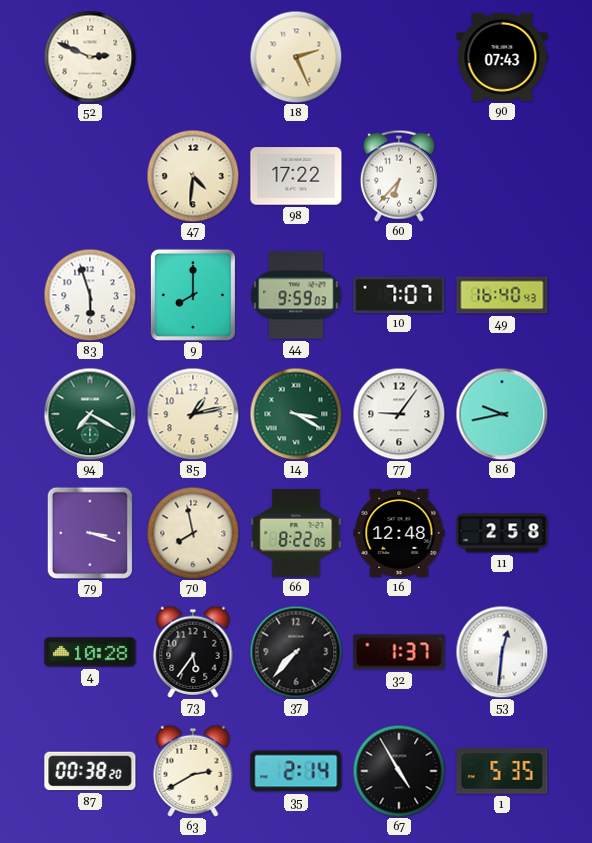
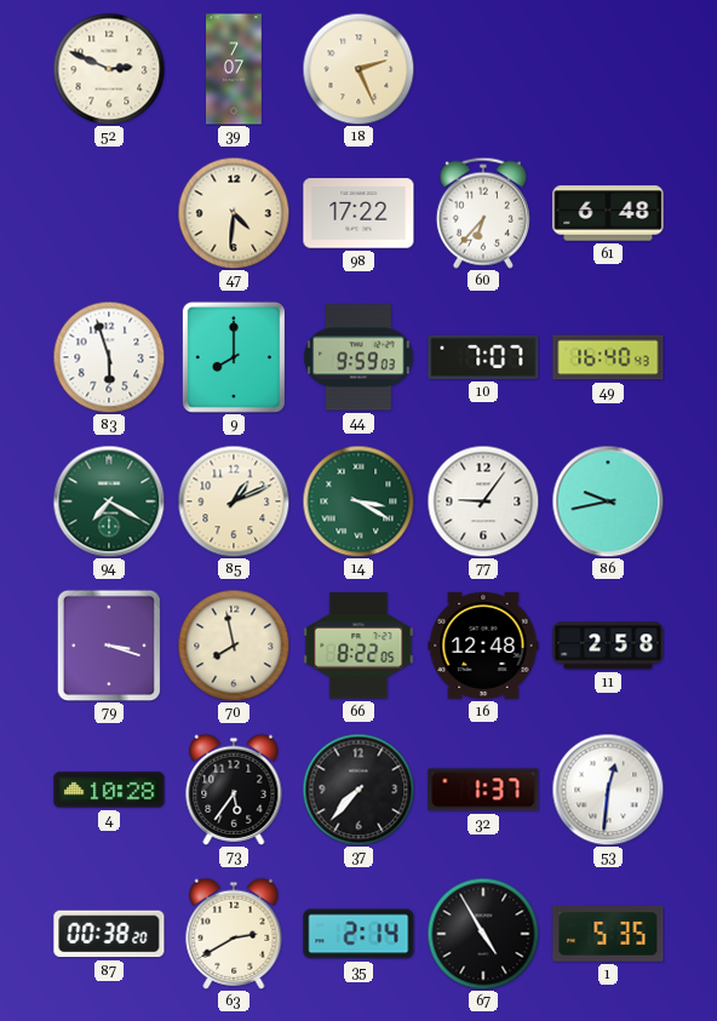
39: none -> 7:07
90: 07:43 -> none
61: none -> 6:48
85: 1:13 -> 1:11
